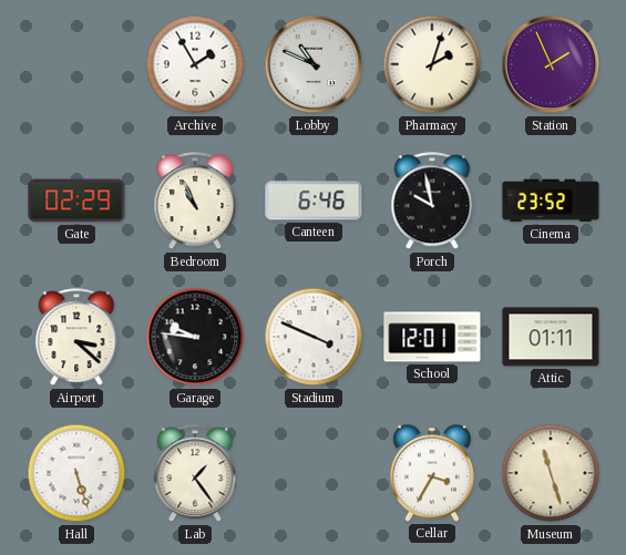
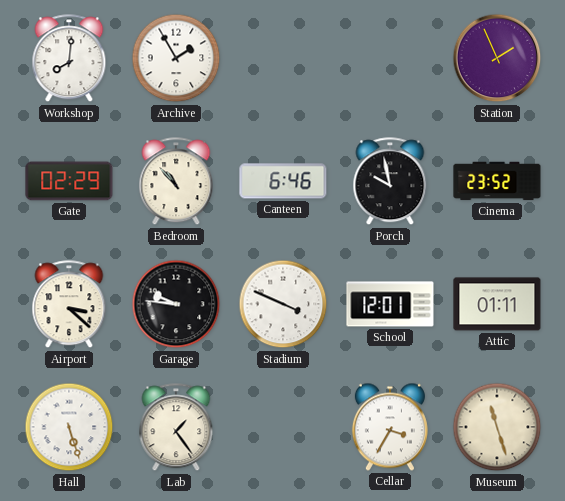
Workshop: none -> 8:01
Lobby: 10:49 -> none
Pharmacy: 2:03 -> none
Bedroom: 10:56 -> 10:53
